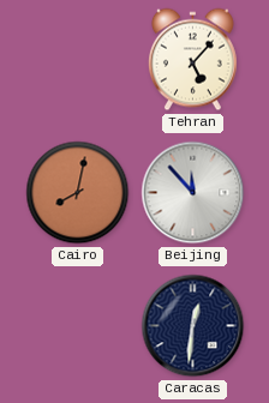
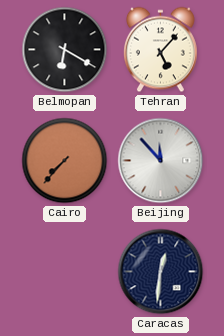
Belmopan: none -> 6:20
Cairo: 8:02 -> 7:37
